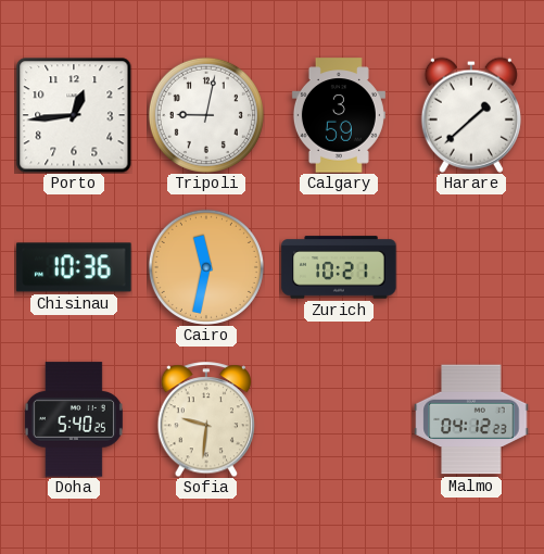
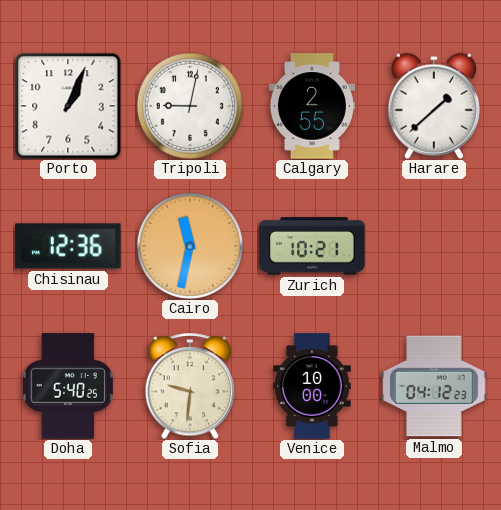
Porto: 12:44 -> 1:04
Calgary: 3:59 -> 2:55
Chisinau: 10:36 -> 12:36
Venice: none -> 10:00
